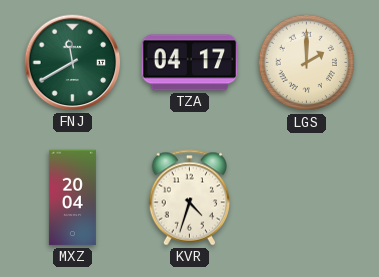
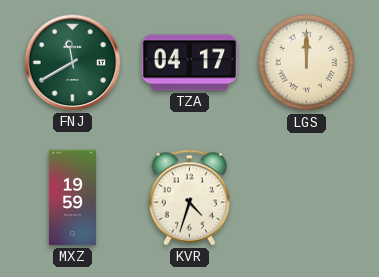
LGS: 2:00 -> 12:00
MXZ: 20:04 -> 19:59
